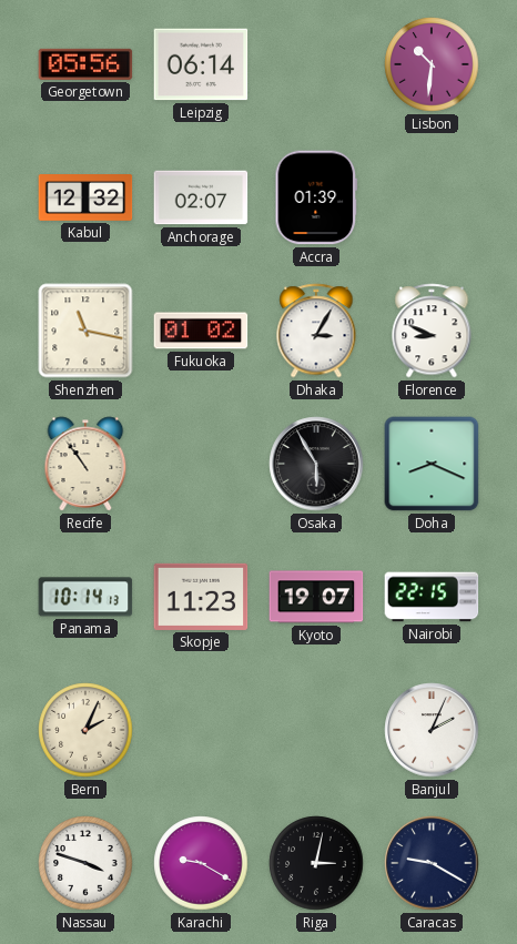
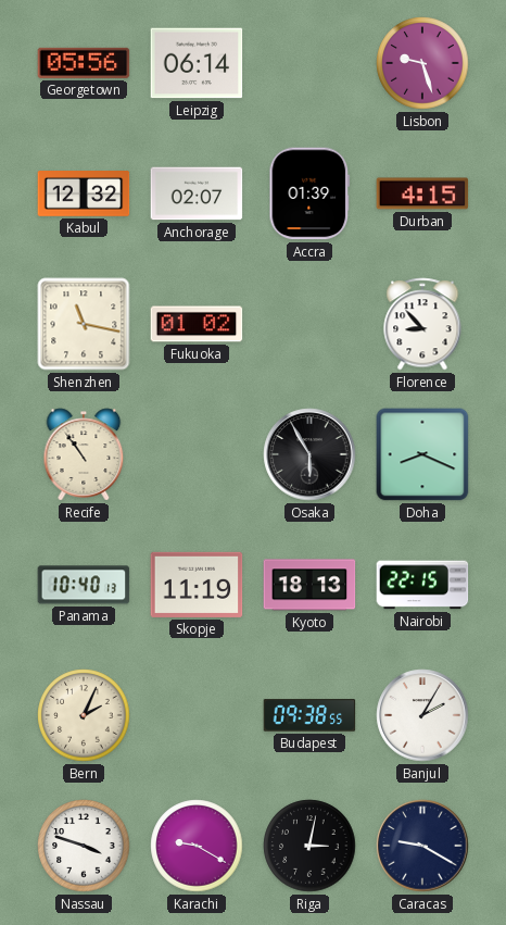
Lisbon: 10:31 -> 9:27
Durban: none -> 4:15
Dhaka: 3:05 -> none
Florence: 8:49 -> 8:53
Panama: 10:14 -> 10:40
Skopje: 11:23 -> 11:19
Kyoto: 19:07 -> 18:13
Budapest: none -> 09:38
Banjul: 2:04 -> 2:05
